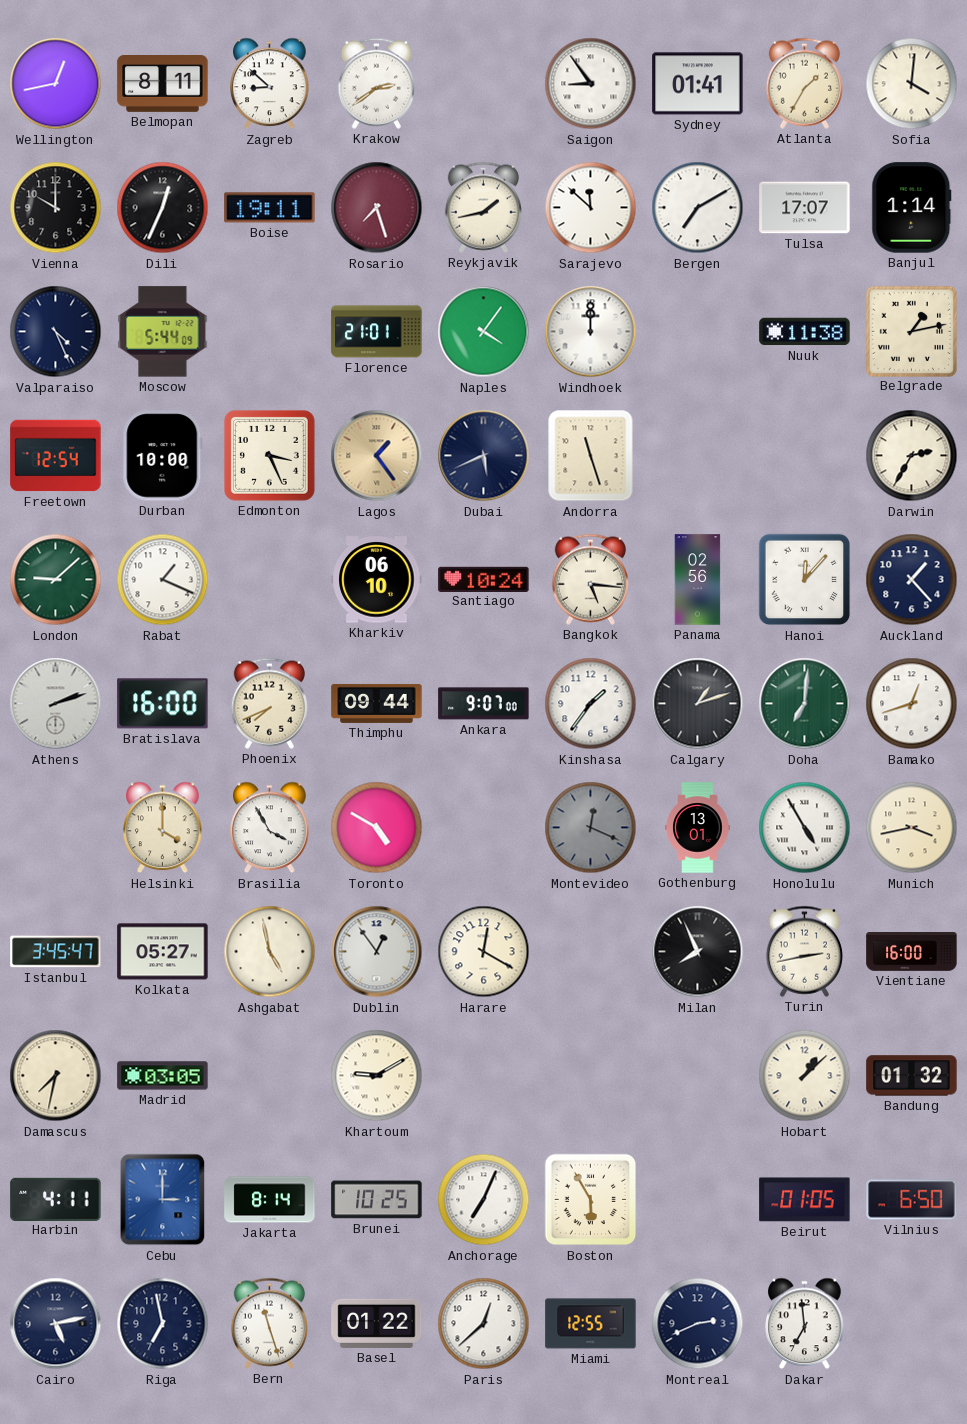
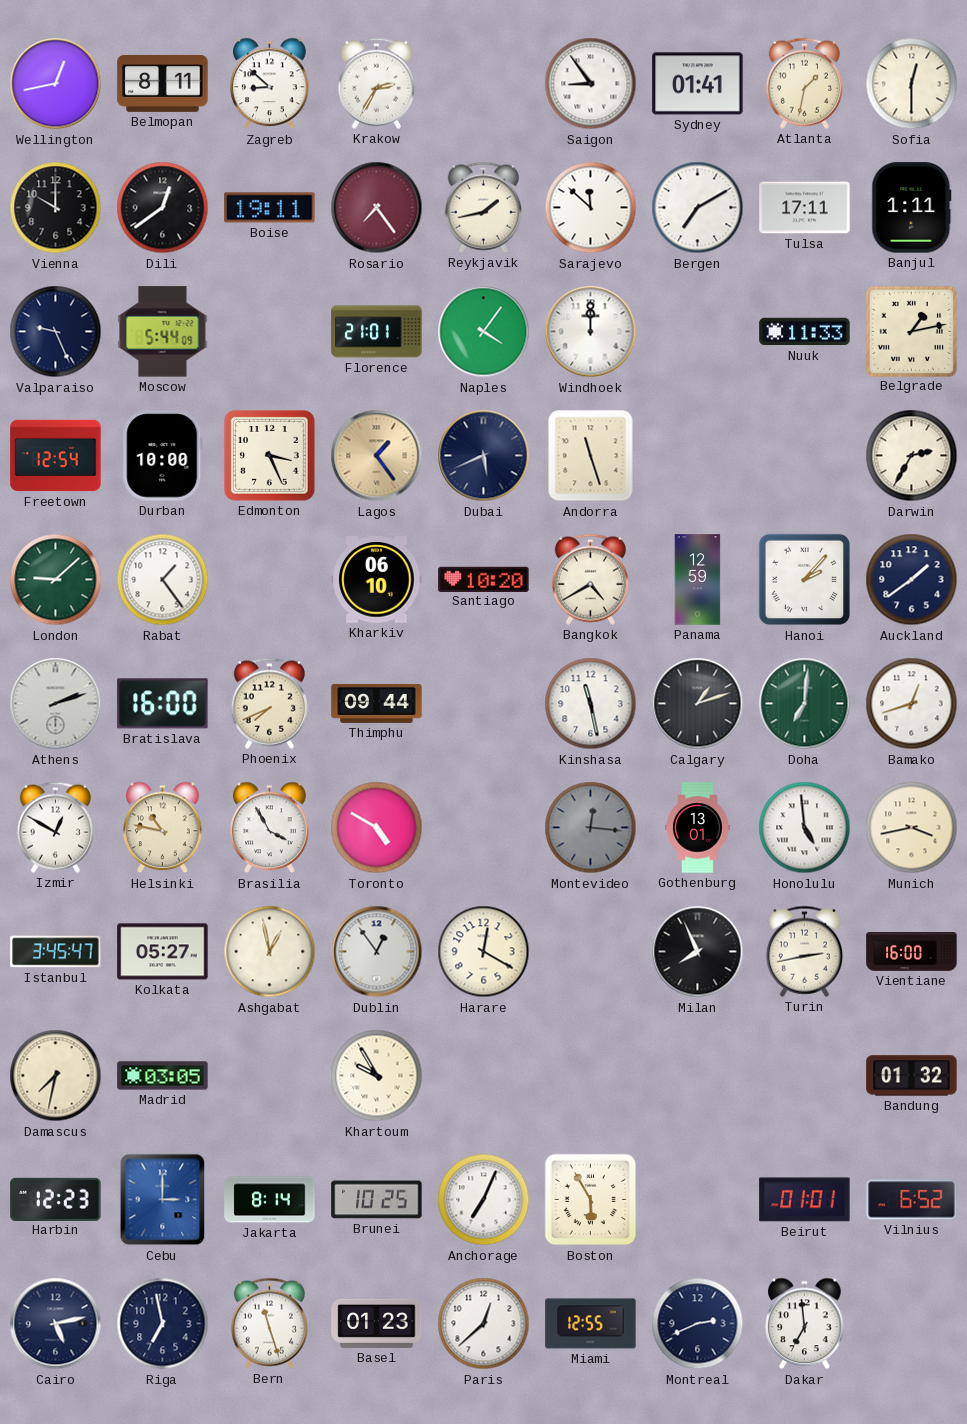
Krakow: 2:39 -> 2:35
Atlanta: 1:35 -> 1:32
Sofia: 4:01 -> 12:30
Dili: 12:34 -> 12:39
Rosario: 7:27 -> 7:24
Tulsa: 17:07 -> 17:11
Banjul: 1:14 -> 1:11
Valparaiso: 4:26 -> 9:26
Nuuk: 11:38 -> 11:33
Rabat: 1:19 -> 1:24
Santiago: 10:24 -> 10:20
Bangkok: 5:16 -> 4:40
Panama: 02:56 -> 12:59
Hanoi: 12:07 -> 2:07
Auckland: 1:23 -> 1:39
Ankara: 9:07 -> none
Kinshasa: 1:36 -> 11:28
Izmir: none -> 12:50
Helsinki: 4:00 -> 10:47
Montevideo: 12:19 -> 12:16
Honolulu: 4:55 -> 4:59
Ashgabat: 4:58 -> 12:58
Khartoum: 9:10 -> 9:55
Hobart: 1:08 -> none
Harbin: 4:11 -> 12:23
Beirut: 01:05 -> 01:01
Vilnius: 6:50 -> 6:52
Basel: 01:22 -> 01:23
